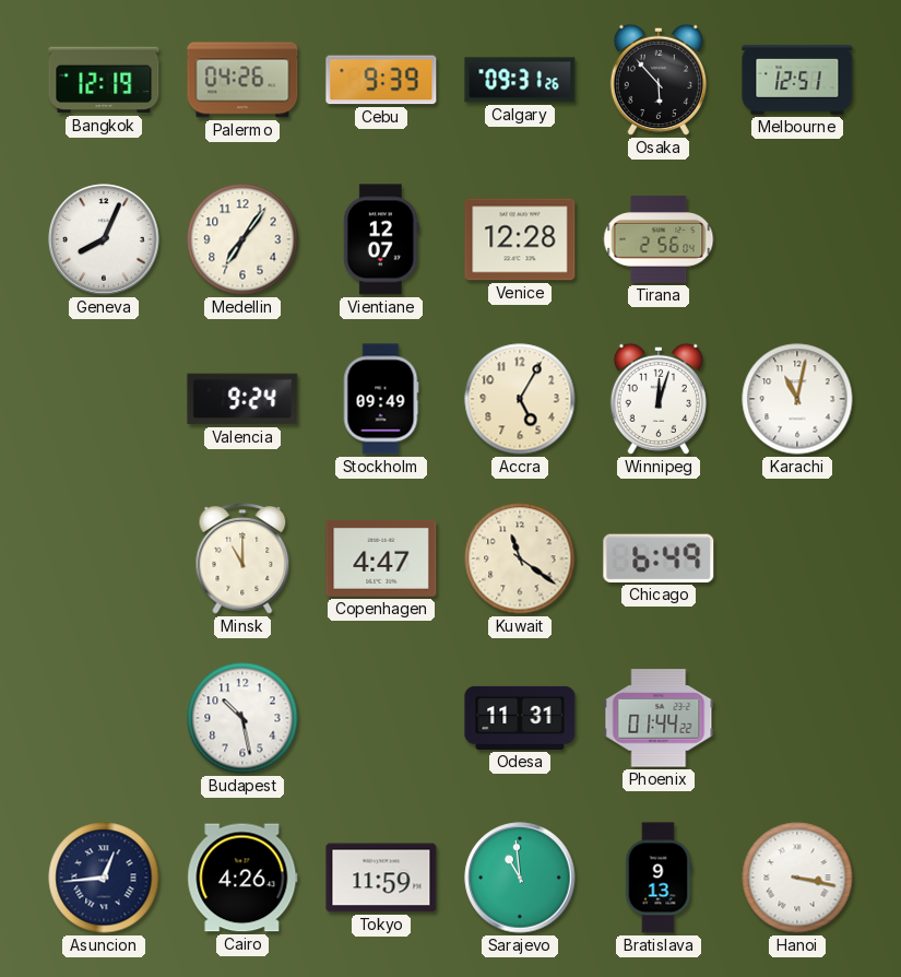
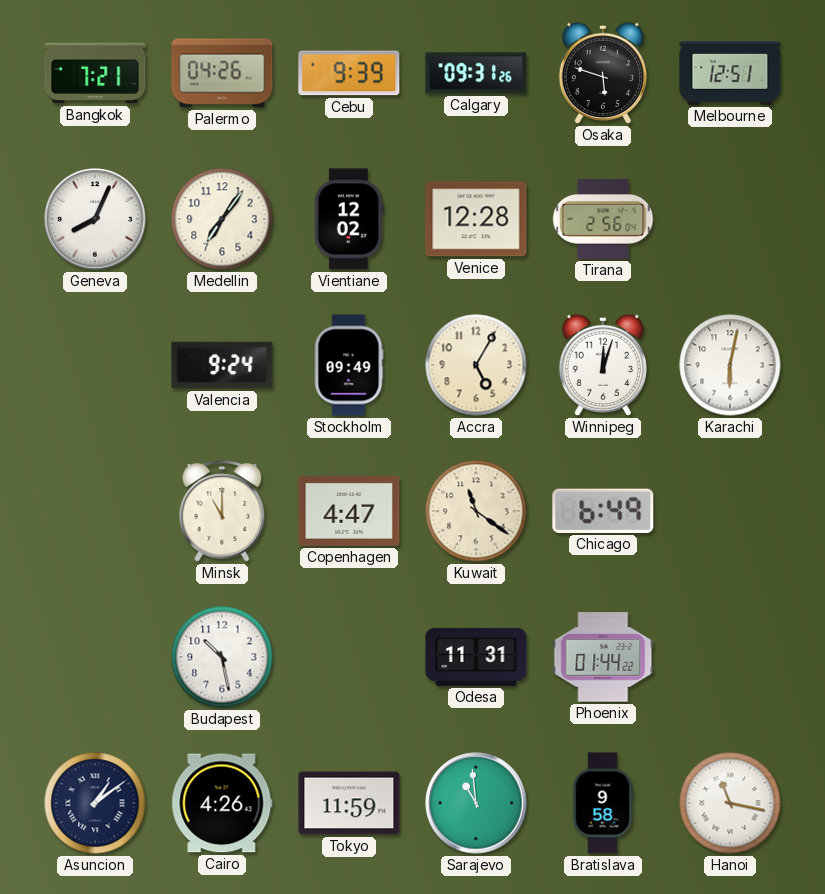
Bangkok: 12:19 -> 7:21
Osaka: 5:53 -> 5:48
Vientiane: 12:07 -> 12:02
Karachi: 11:02 -> 6:02
Asuncion: 12:44 -> 1:09
Bratislava: 9:13 -> 9:58
Hanoi: 3:17 -> 11:17
